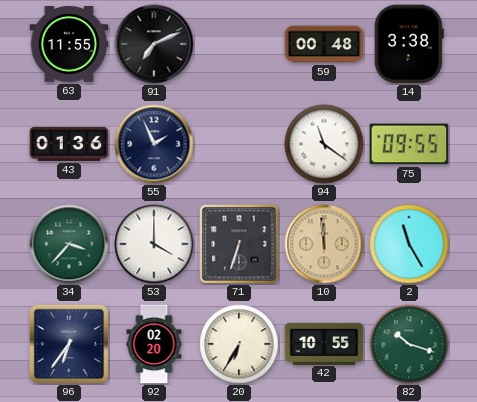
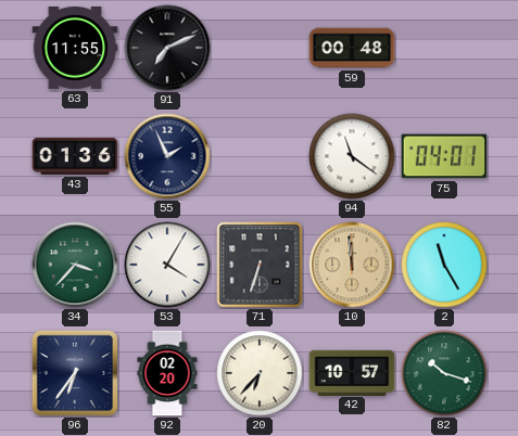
14: 3:38 -> none
75: 09:55 -> 04:01
53: 4:00 -> 4:05
20: 6:35 -> 6:37
42: 10:55 -> 10:57
